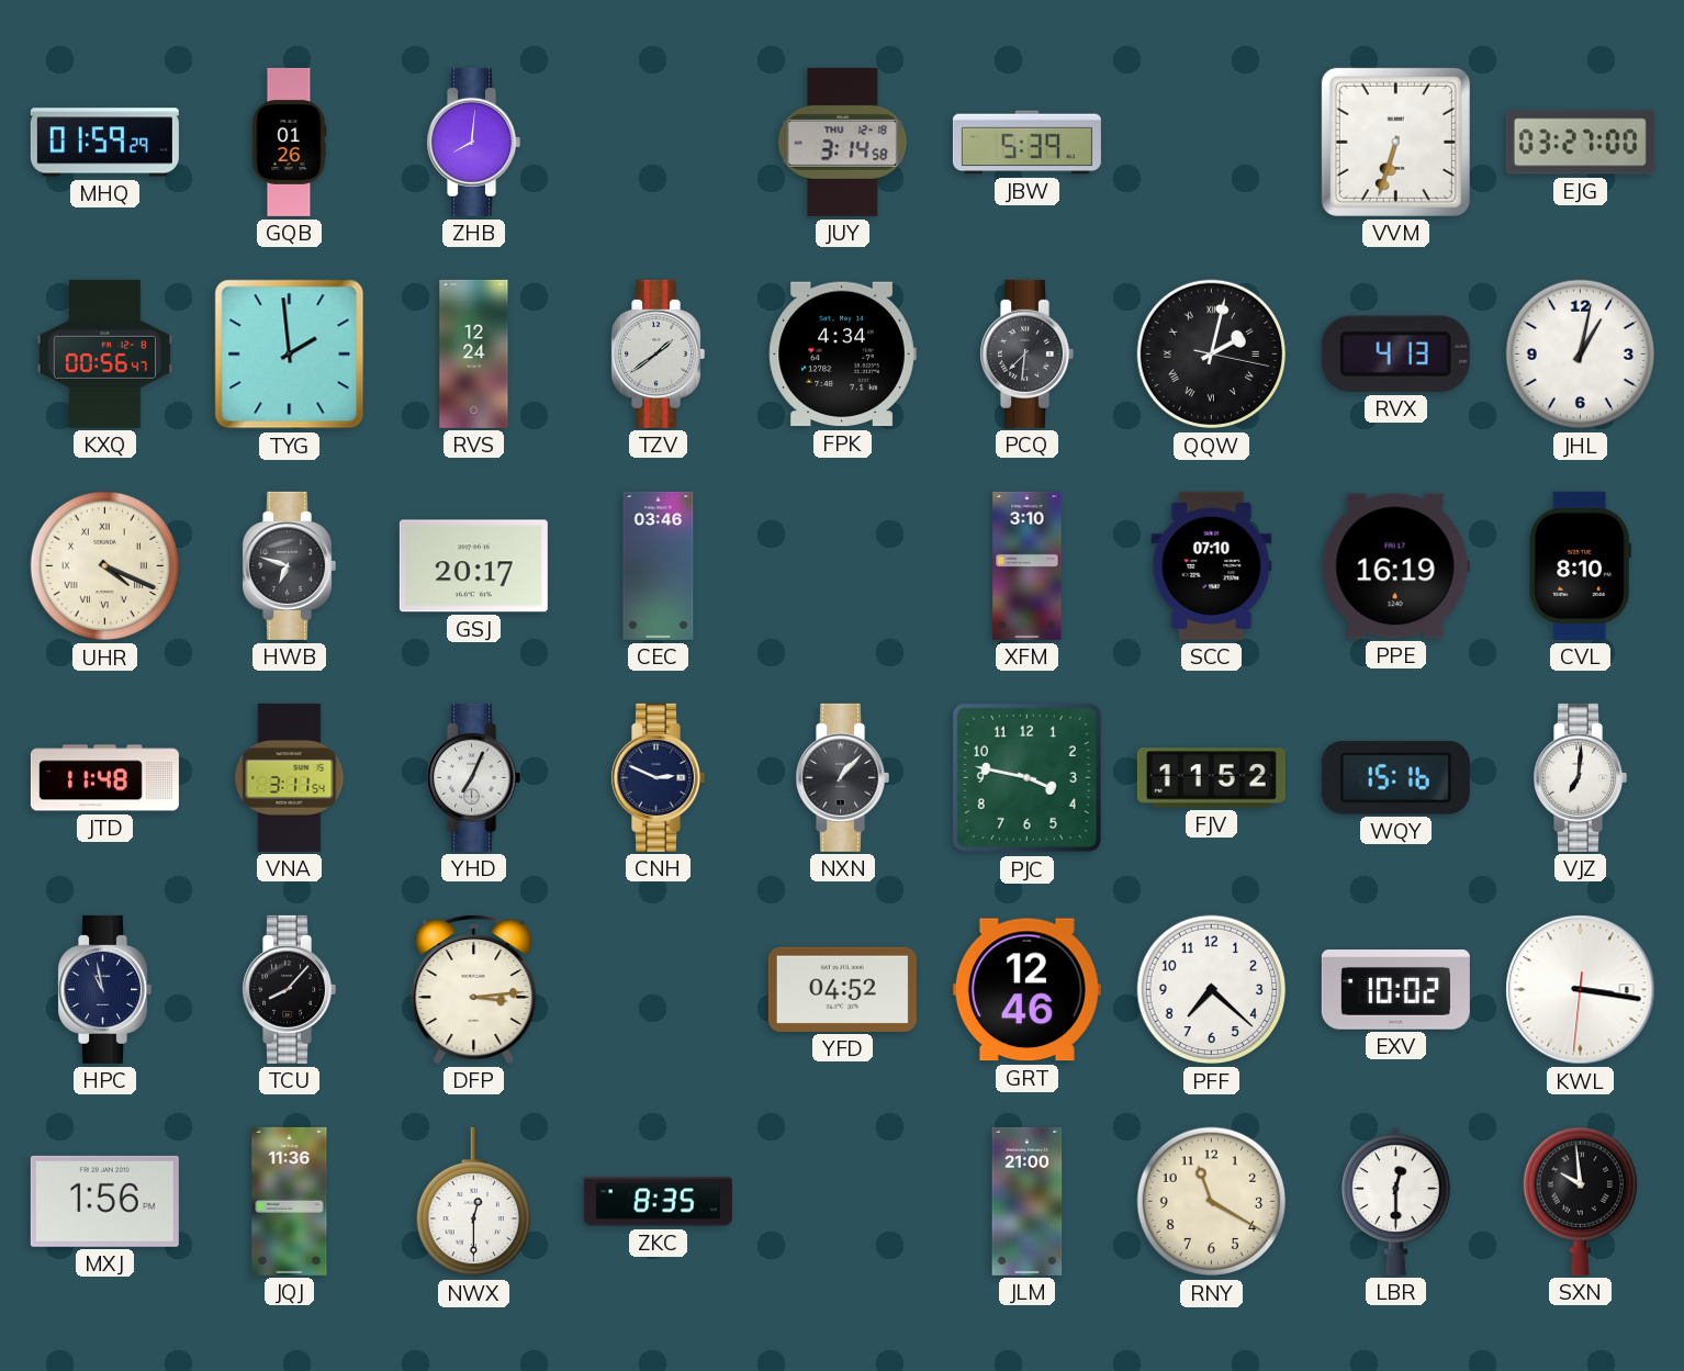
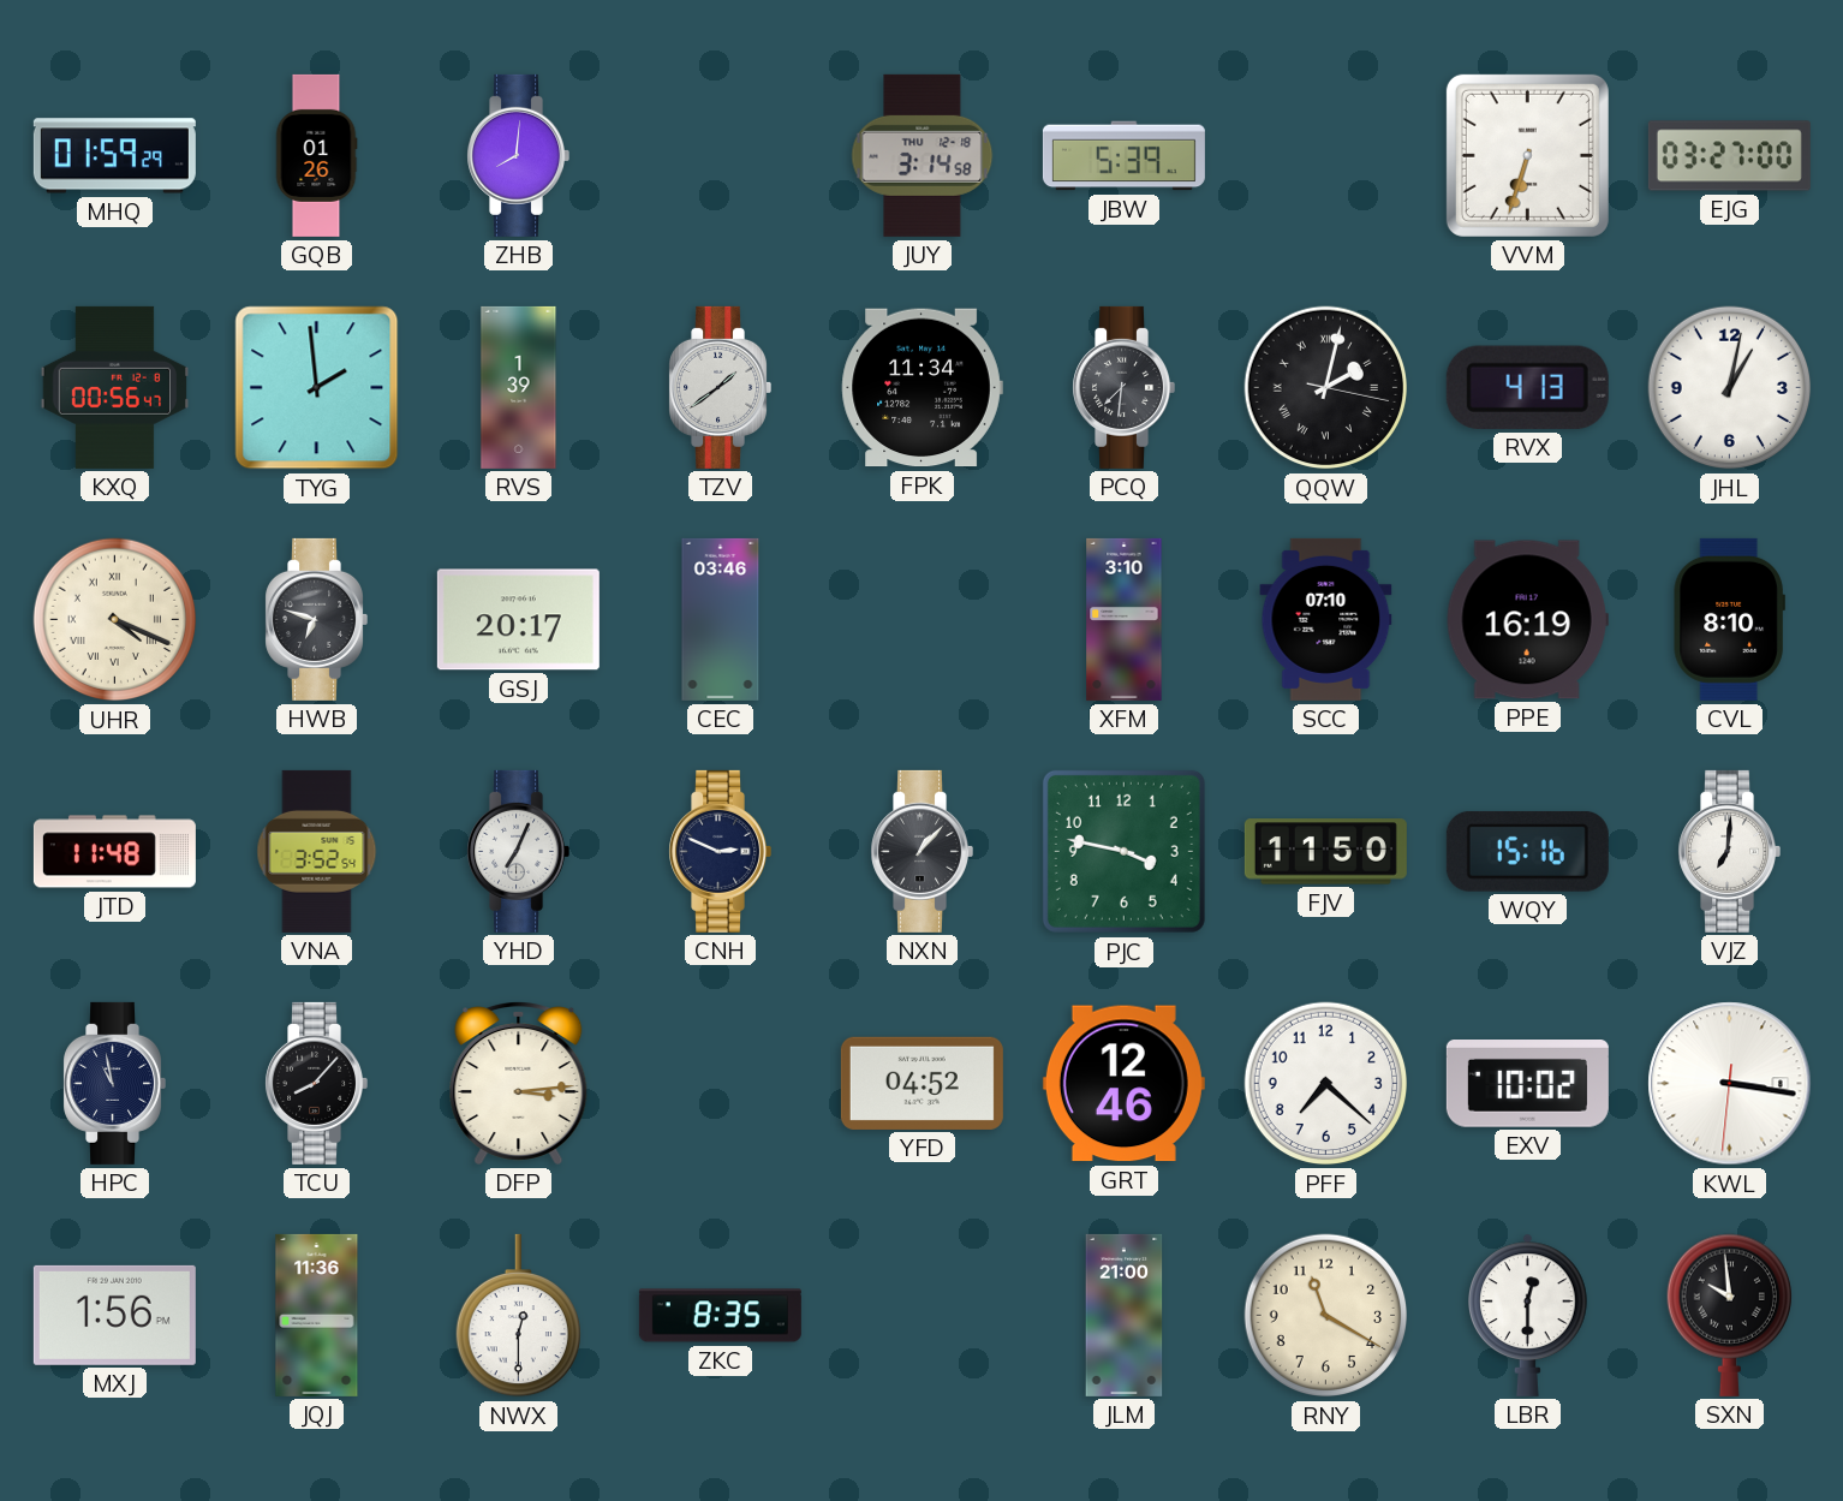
RVS: 12:24 -> 1:39
FPK: 4:34 -> 11:34
VNA: 3:11 -> 3:52
FJV: 11:52 -> 11:50
